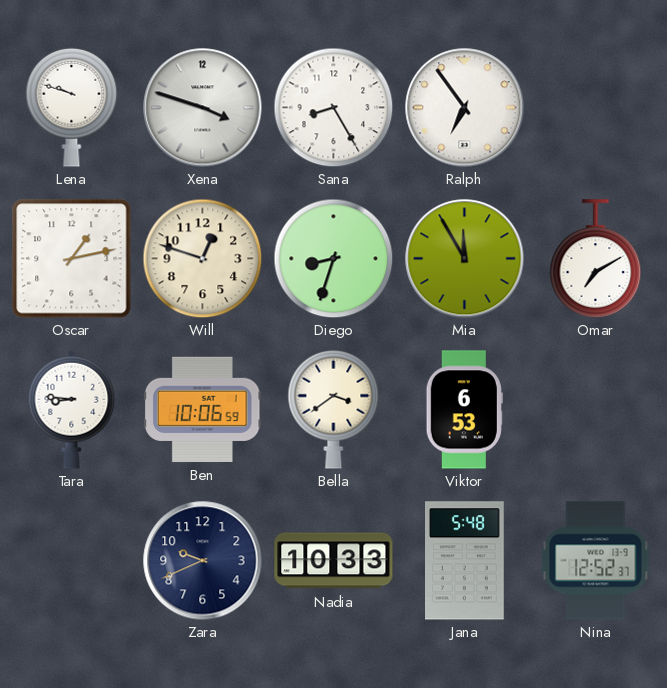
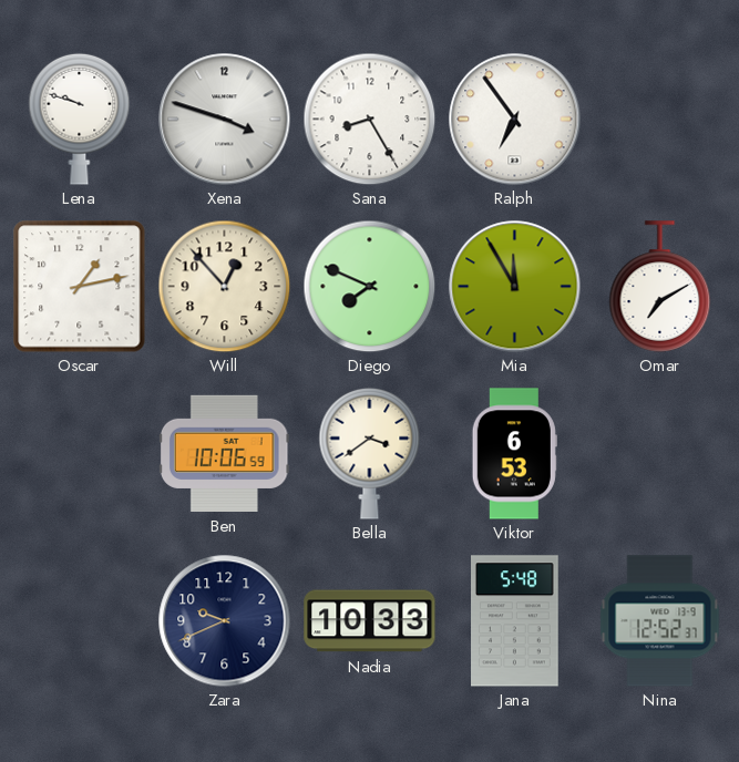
Will: 12:48 -> 12:53
Diego: 8:33 -> 7:49
Tara: 8:46 -> none
